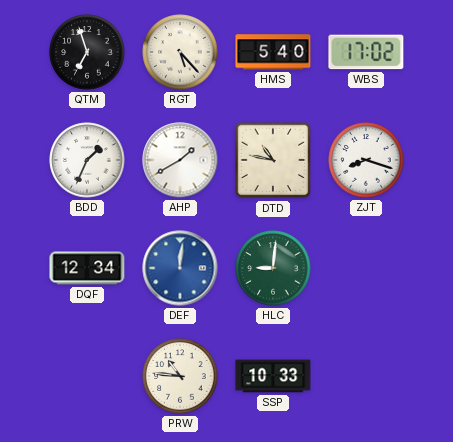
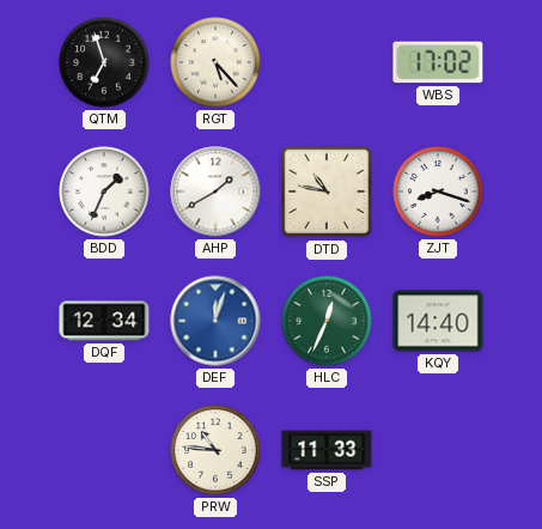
HMS: 5:40 -> none
DEF: 12:01 -> 12:03
HLC: 9:01 -> 12:34
KQY: none -> 14:40
SSP: 10:33 -> 11:33
